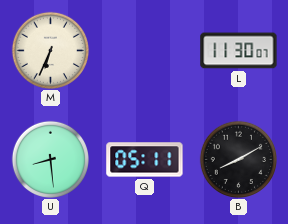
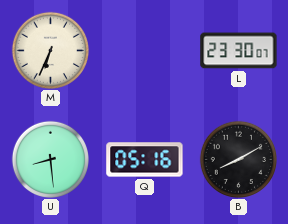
L: 11:30 -> 23:30
Q: 05:11 -> 05:16
